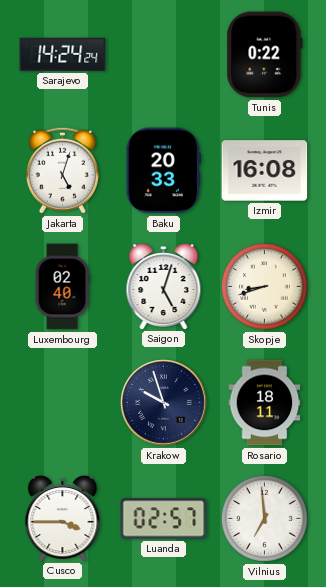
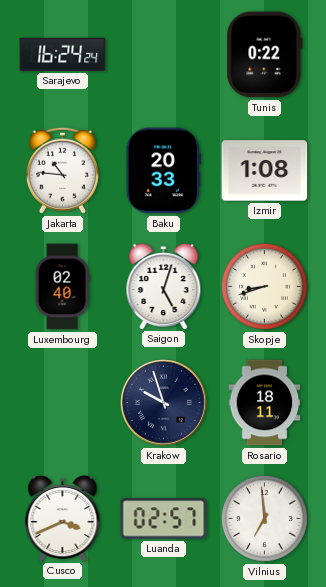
Sarajevo: 14:24 -> 16:24
Jakarta: 5:03 -> 10:46
Izmir: 16:08 -> 1:08
Cusco: 3:45 -> 3:41
